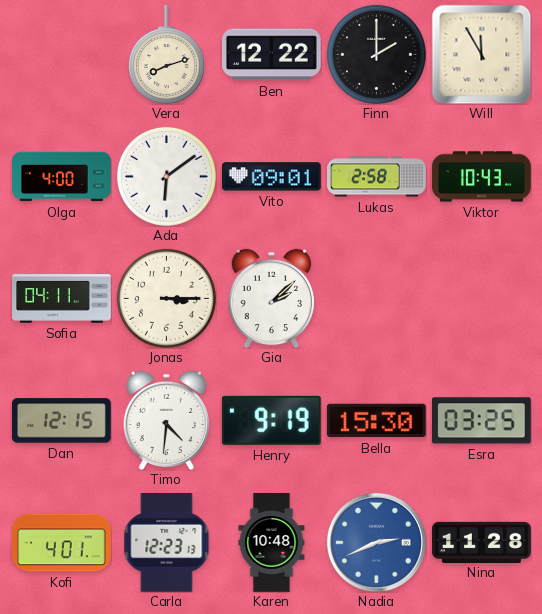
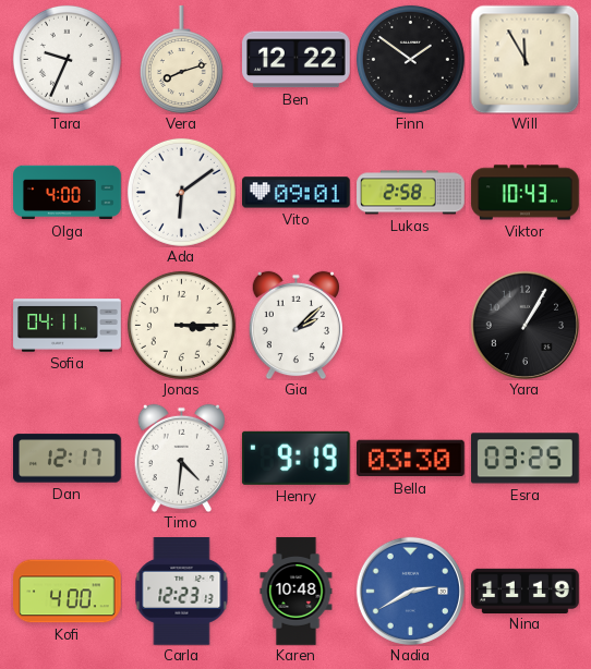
Tara: none -> 9:34
Finn: 2:00 -> 1:51
Yara: none -> 1:05
Dan: 12:15 -> 12:17
Bella: 15:30 -> 03:30
Kofi: 4:01 -> 4:00
Nadia: 2:41 -> 2:40
Nina: 11:28 -> 11:19
